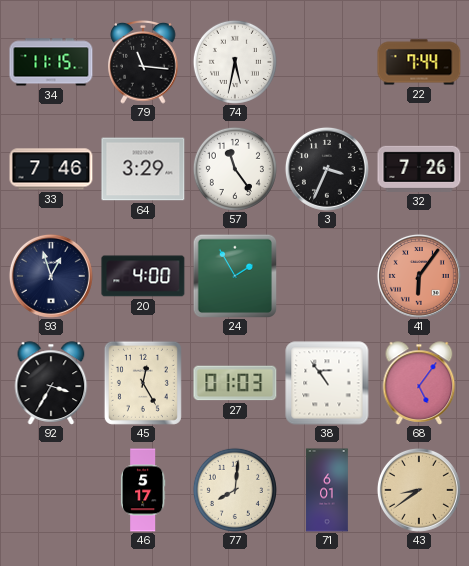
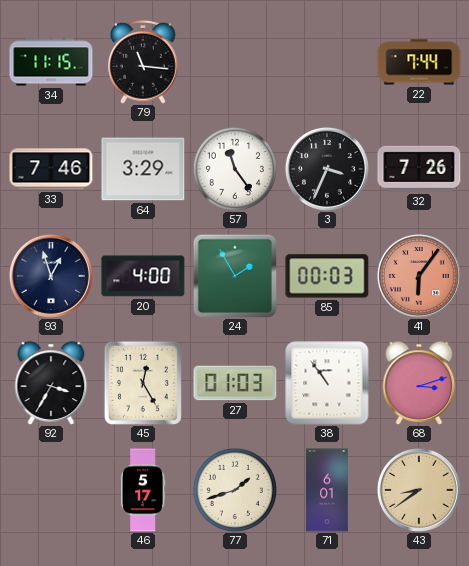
74: 5:32 -> none
85: none -> 00:03
68: 5:06 -> 3:12
77: 8:01 -> 1:42
